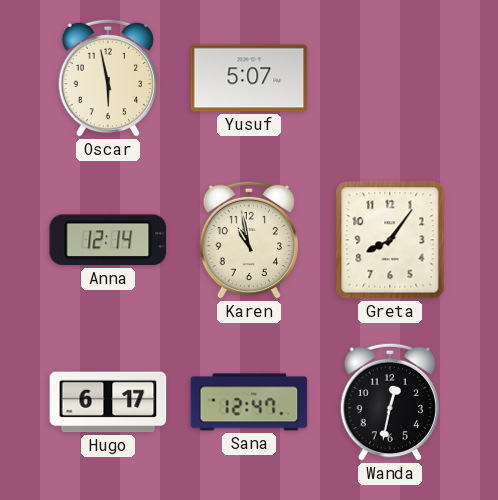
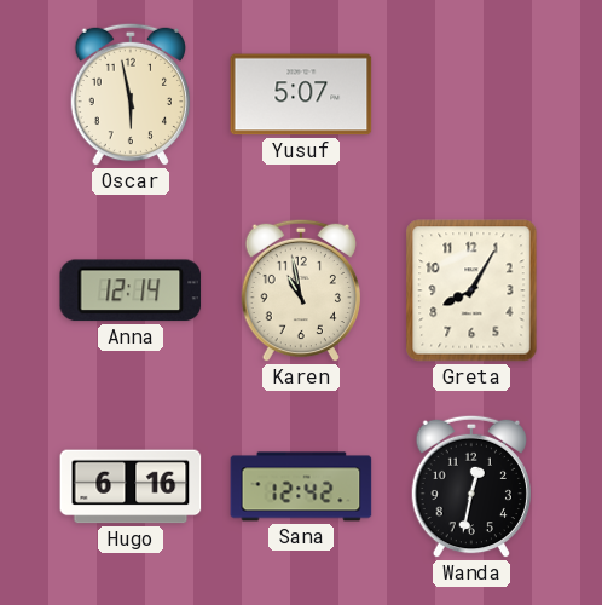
Greta: 8:06 -> 8:05
Hugo: 6:17 -> 6:16
Sana: 12:47 -> 12:42
